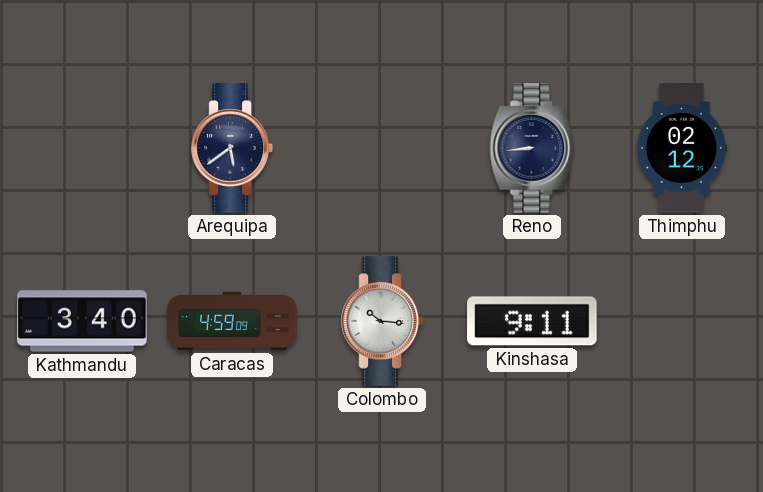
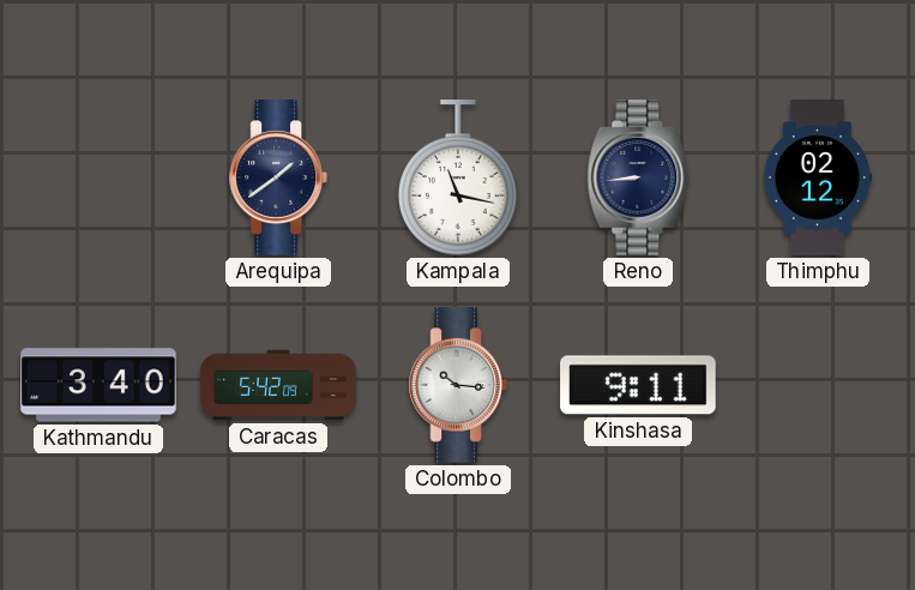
Arequipa: 5:39 -> 1:39
Kampala: none -> 11:17
Caracas: 4:59 -> 5:42
